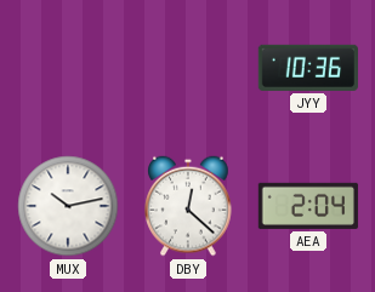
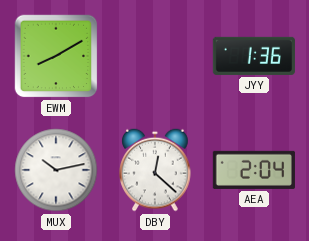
EWM: none -> 8:10
JYY: 10:36 -> 1:36
